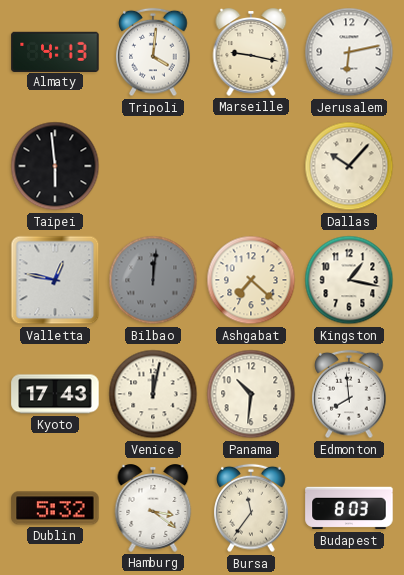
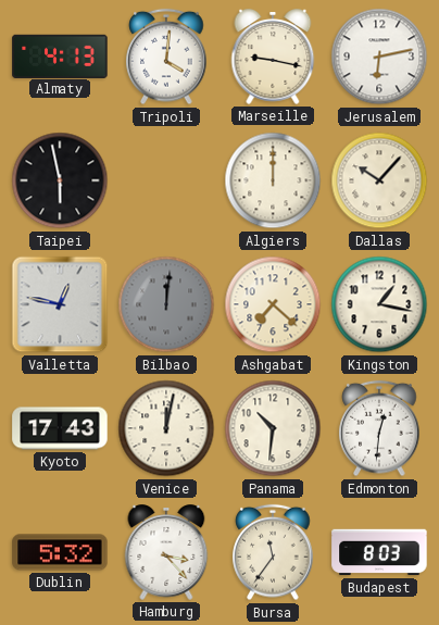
Taipei: 5:59 -> 5:58
Algiers: none -> 12:00
Edmonton: 7:59 -> 12:31
Hamburg: 3:21 -> 3:23
